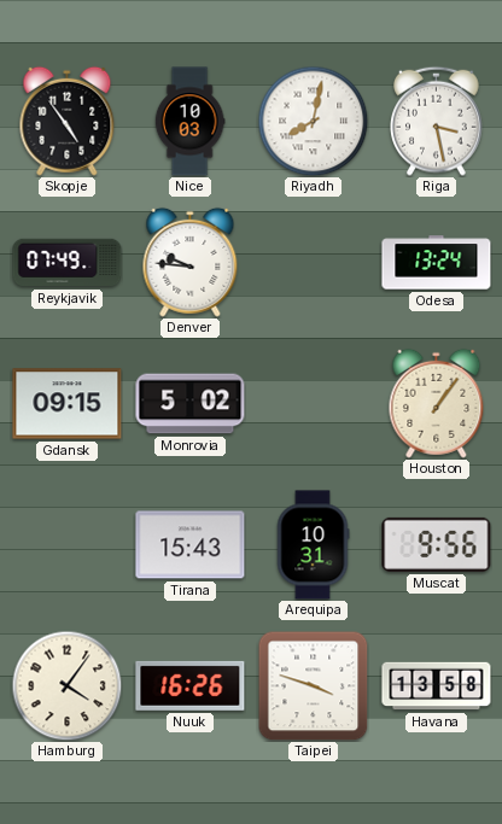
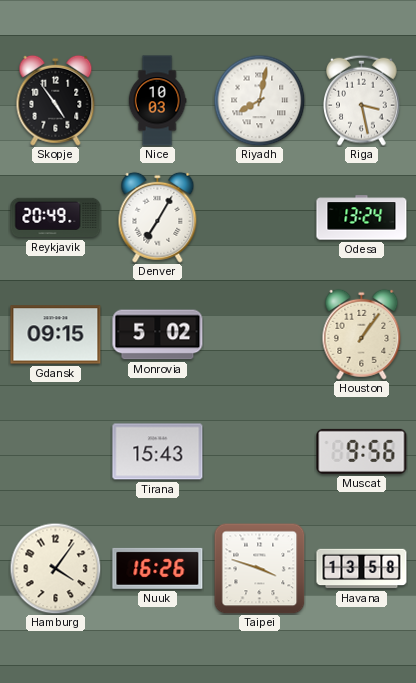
Reykjavik: 07:49 -> 20:49
Denver: 9:46 -> 7:05
Arequipa: 10:31 -> none
